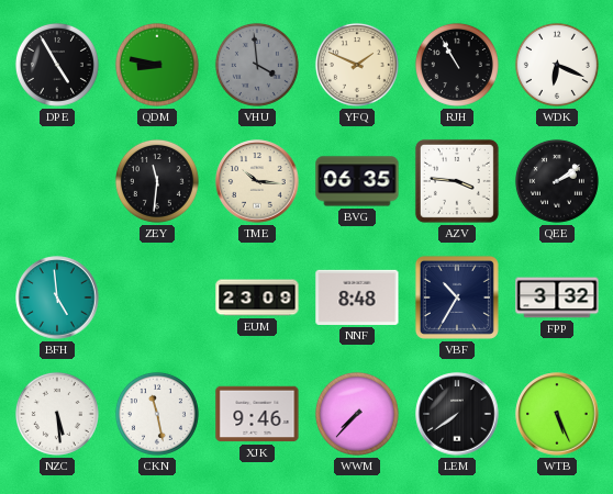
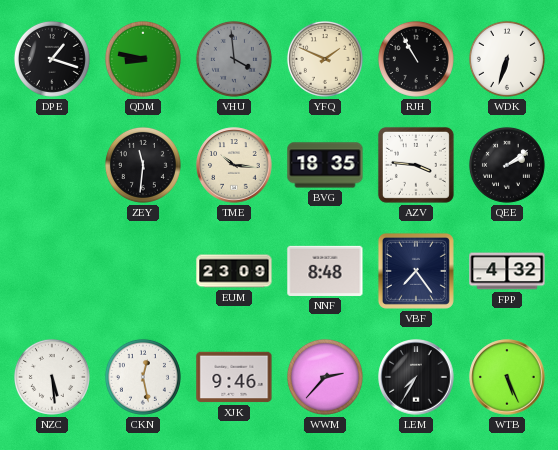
DPE: 4:55 -> 1:18
WDK: 6:19 -> 6:33
BVG: 06:35 -> 18:35
BFH: 4:59 -> none
VBF: 10:35 -> 7:24
FPP: 3:32 -> 4:32
CKN: 11:28 -> 12:28
WWM: 7:37 -> 2:37
LEM: 7:39 -> 7:35
